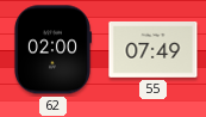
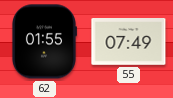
62: 02:00 -> 01:55
